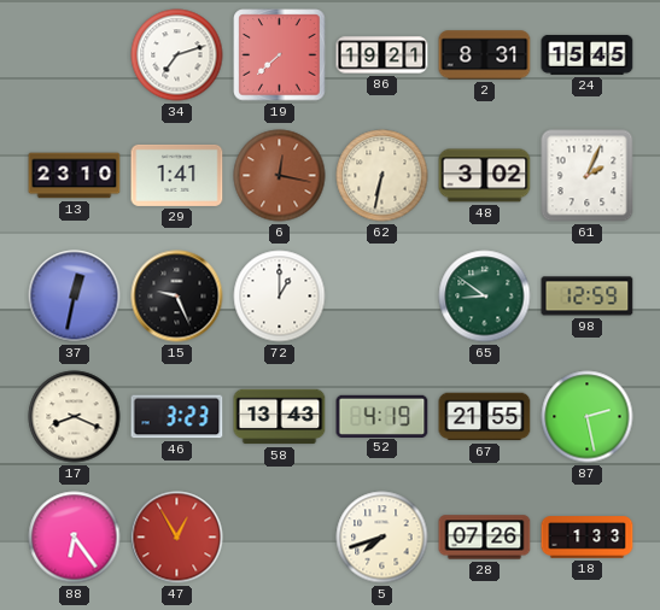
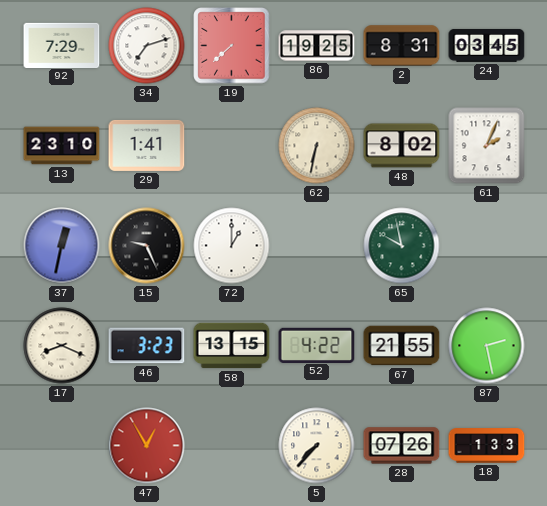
92: none -> 7:29
86: 19:21 -> 19:25
24: 15:45 -> 03:45
6: 12:17 -> none
48: 3:02 -> 8:02
65: 8:51 -> 9:58
98: 12:59 -> none
58: 13:43 -> 13:15
52: 4:19 -> 4:22
88: 6:24 -> none
5: 7:42 -> 7:37
